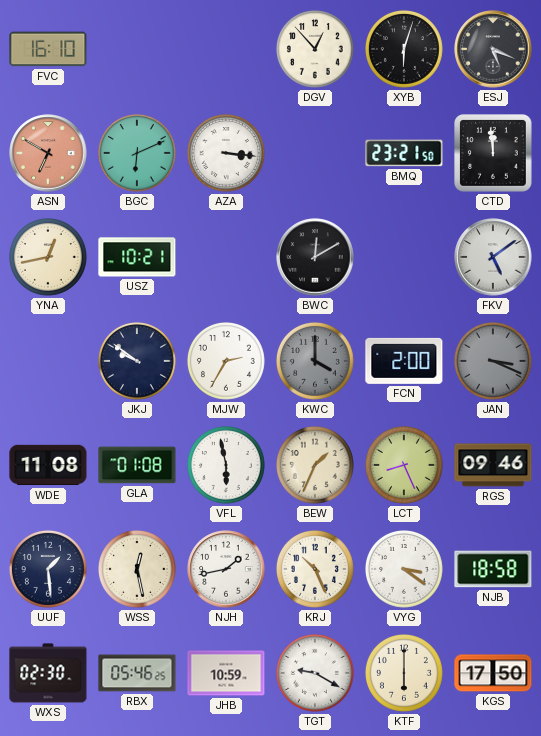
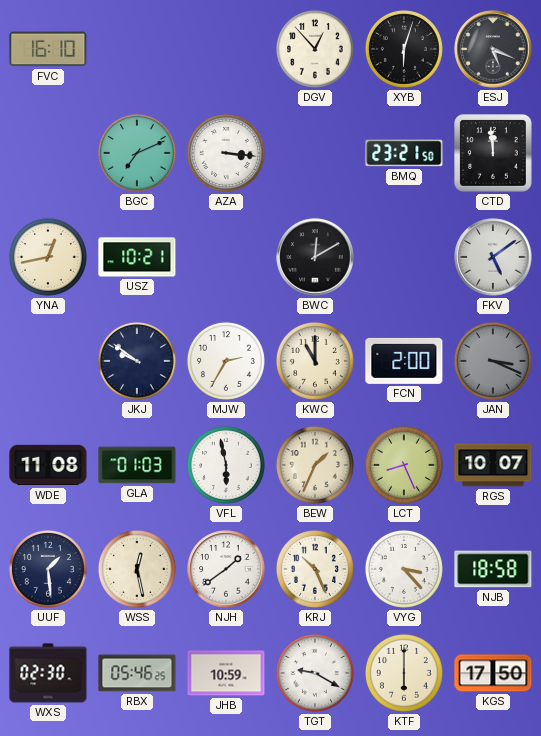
ASN: 6:50 -> none
BGC: 6:11 -> 7:11
KWC: 4:00 -> 11:00
KWC dial: grey -> cream
GLA: 01:08 -> 01:03
RGS: 09:46 -> 10:07
NJH: 1:43 -> 1:39
VYG: 3:21 -> 3:23
